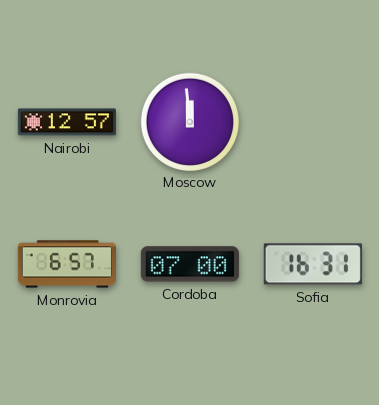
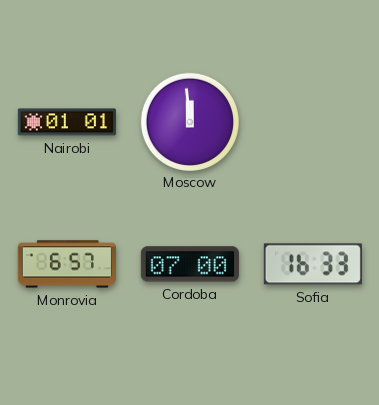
Nairobi: 12:57 -> 01:01
Sofia: 16:31 -> 16:33
